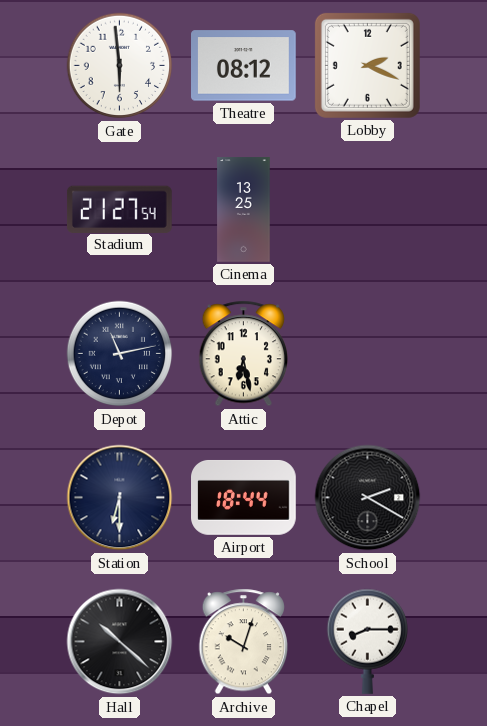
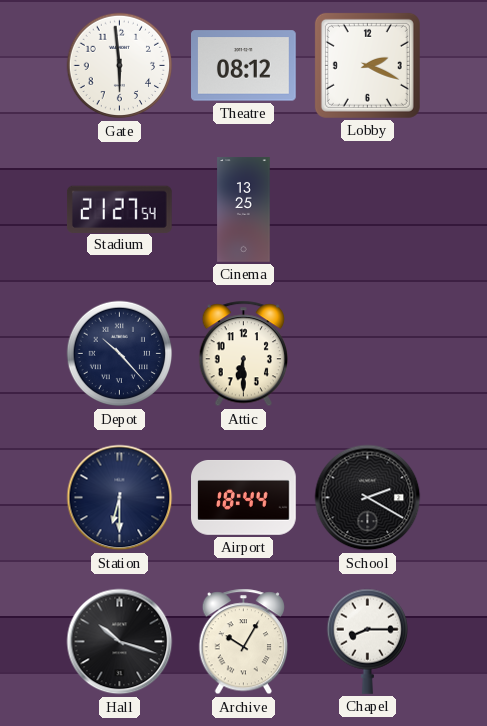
Depot: 11:13 -> 10:23
Attic: 6:28 -> 6:30
Hall: 10:22 -> 10:18
Archive: 10:03 -> 10:05
